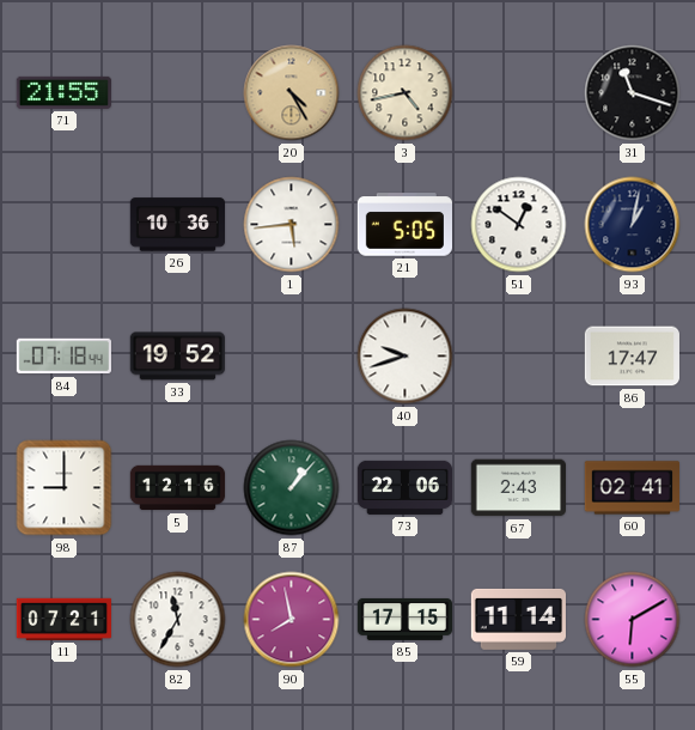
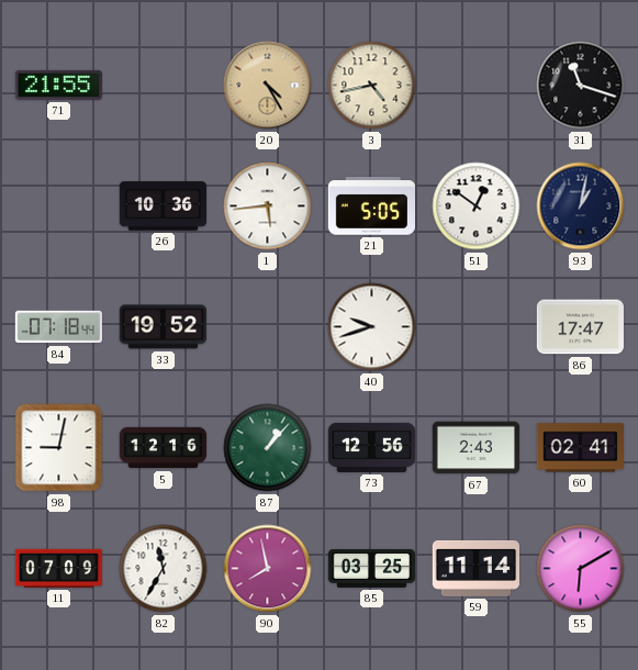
98: 9:00 -> 9:02
73: 22:06 -> 12:56
11: 07:21 -> 07:09
85: 17:15 -> 03:25
